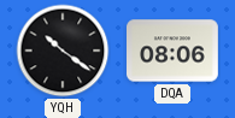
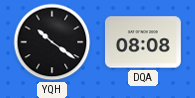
DQA: 08:06 -> 08:08
